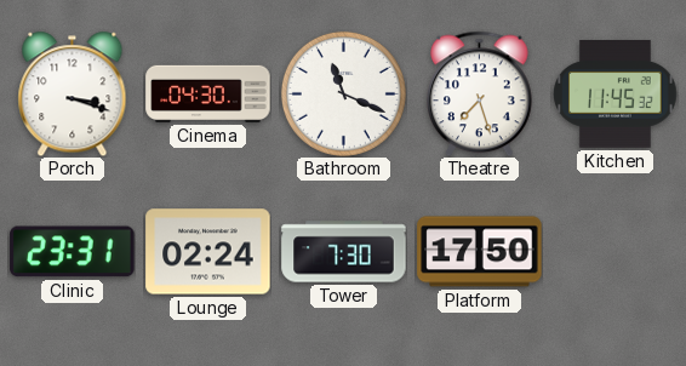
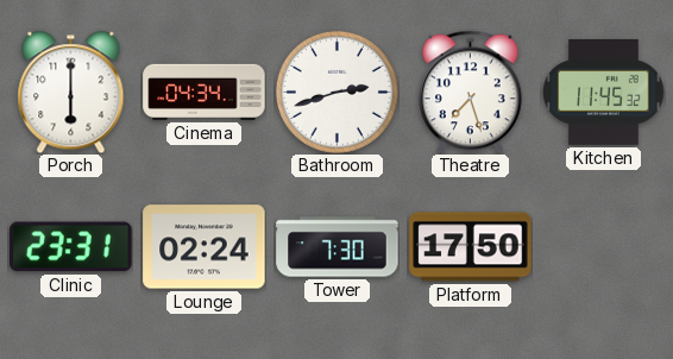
Porch: 3:18 -> 6:00
Cinema: 04:30 -> 04:34
Bathroom: 11:19 -> 2:42
